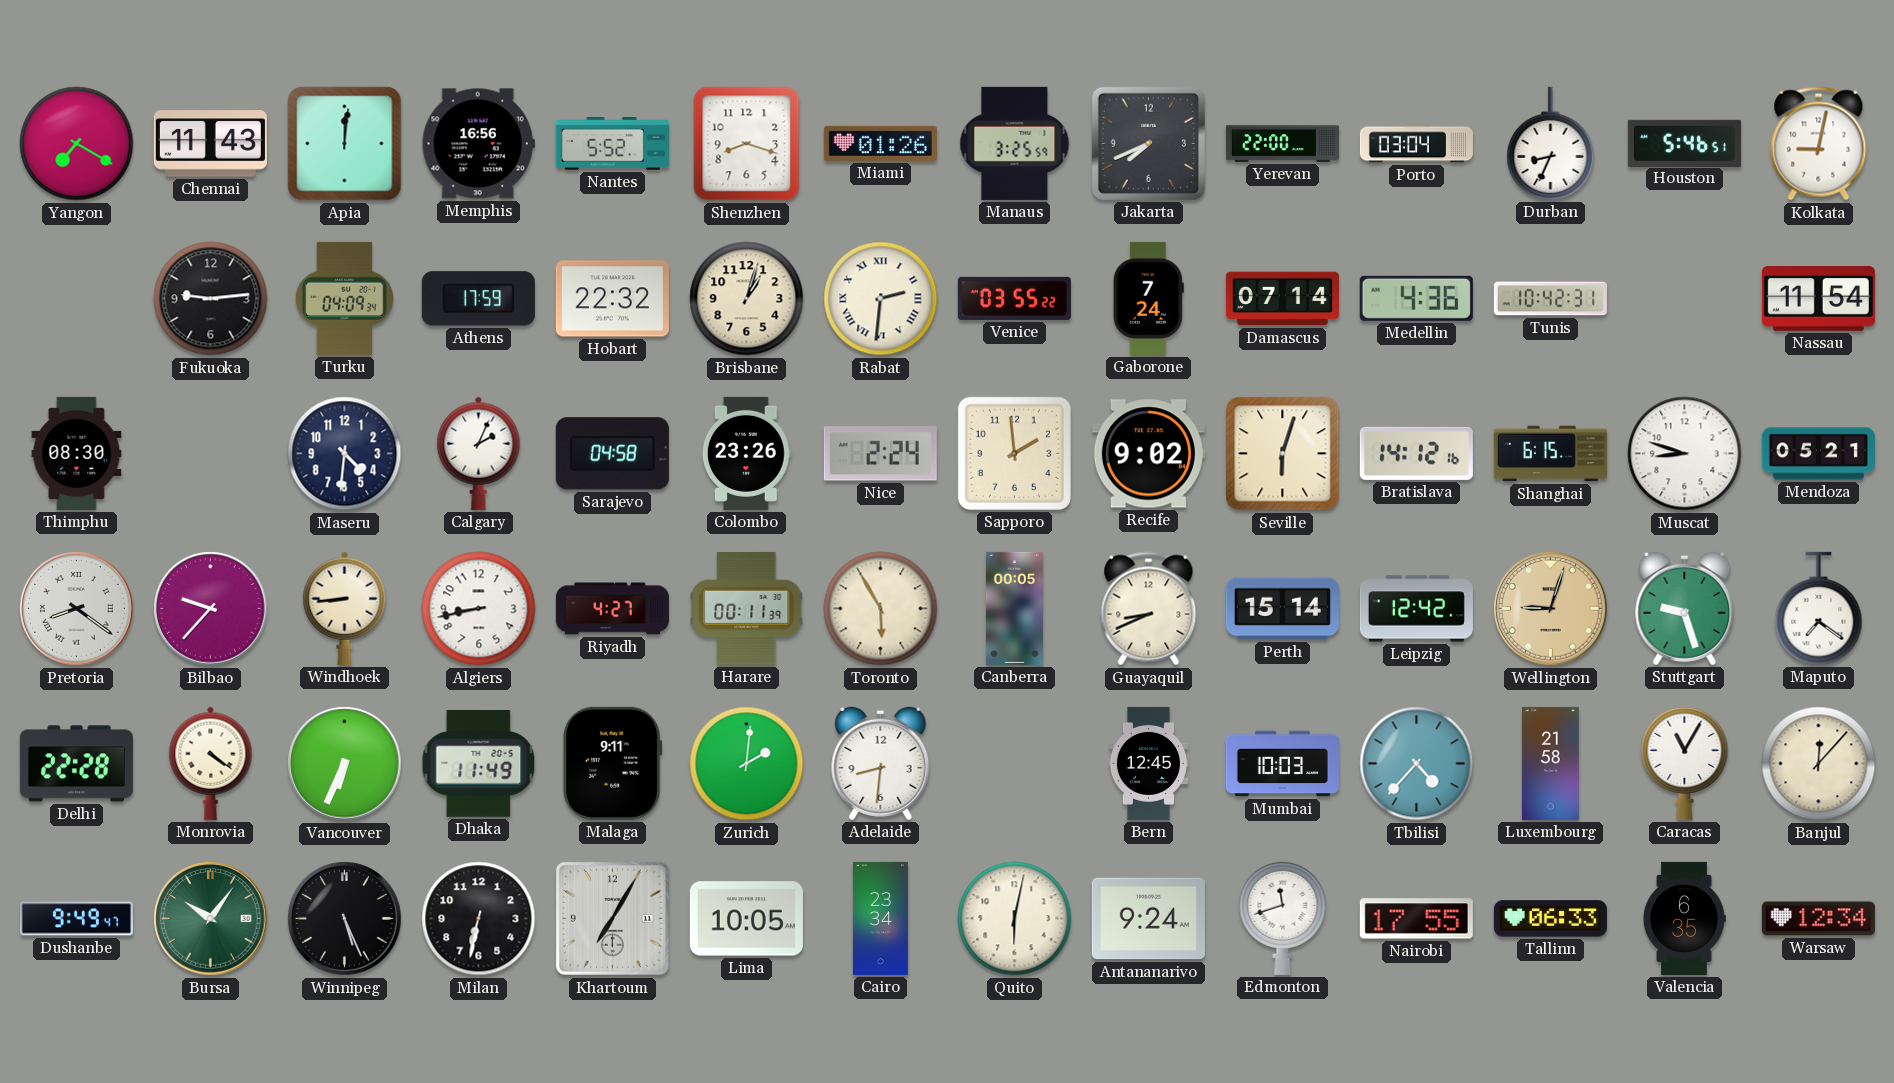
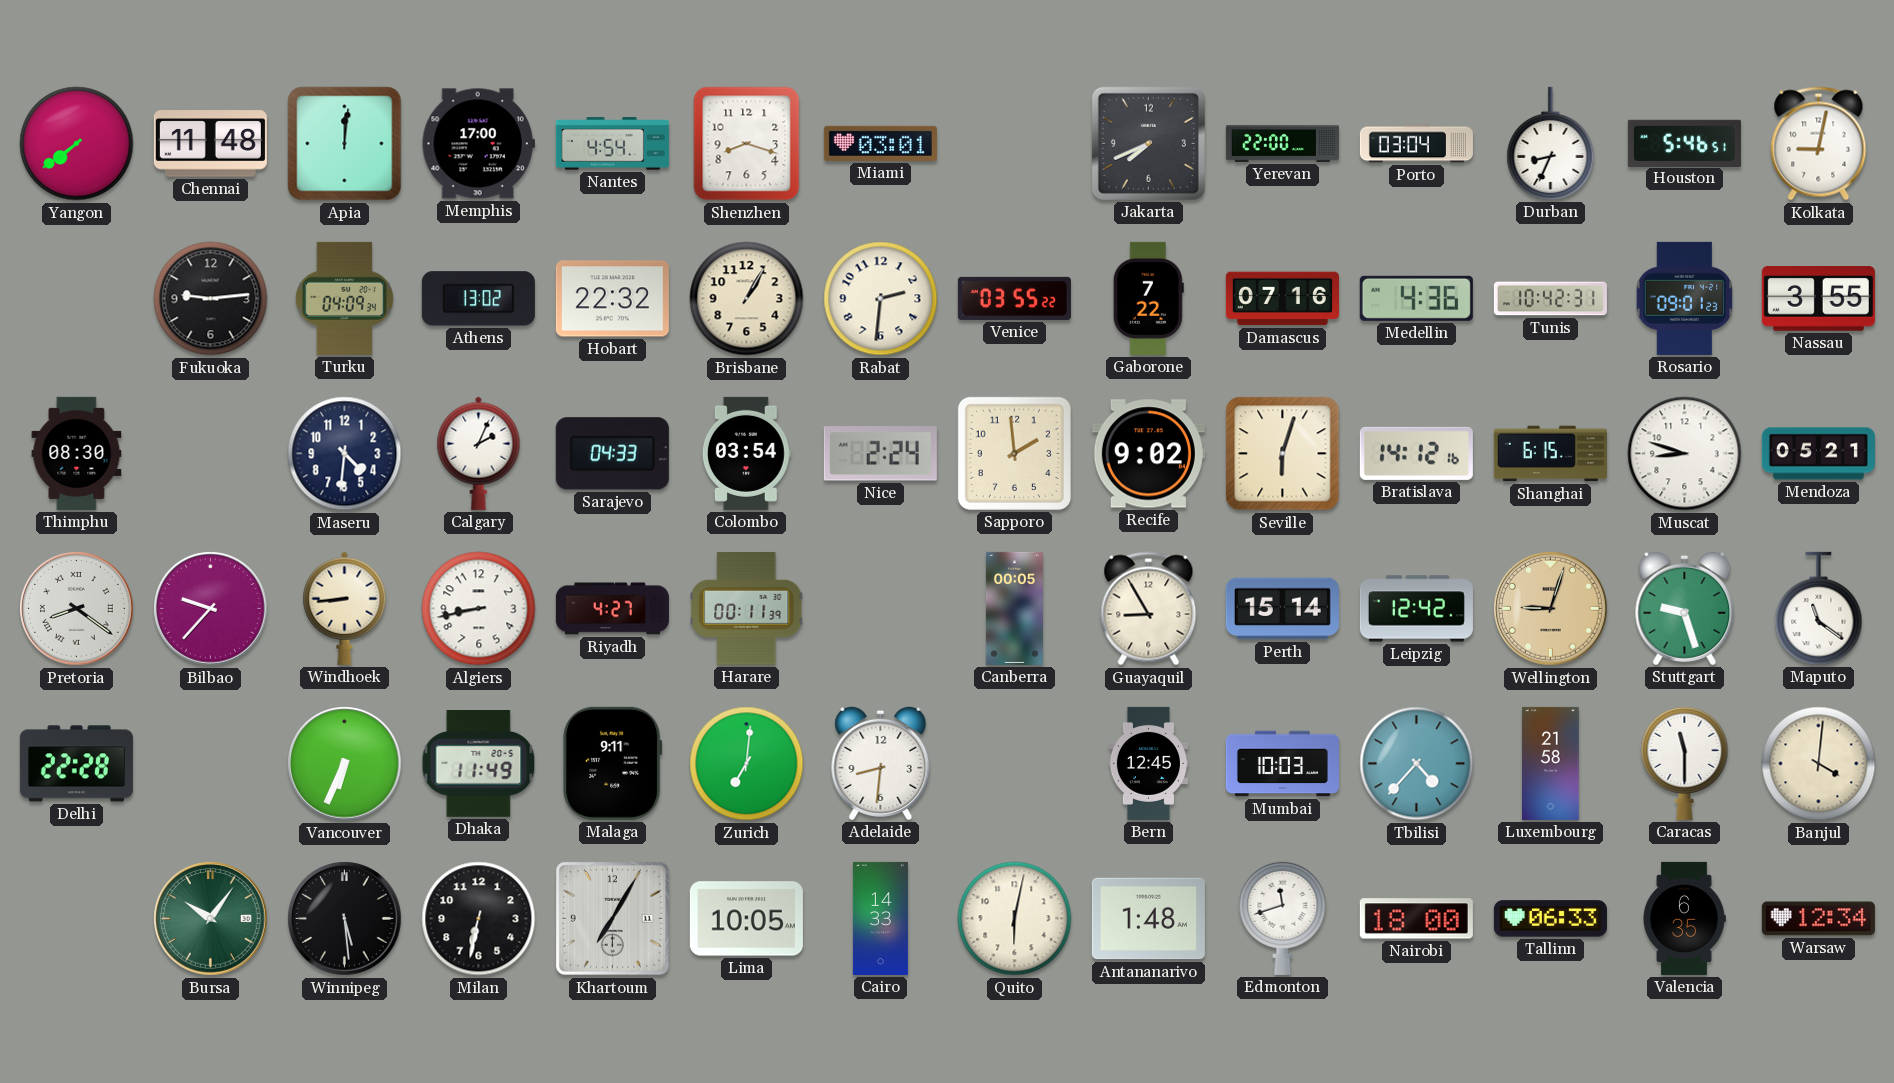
Yangon: 7:20 -> 7:39
Chennai: 11:43 -> 11:48
Memphis: 16:56 -> 17:00
Nantes: 5:52 -> 4:54
Miami: 01:26 -> 03:01
Manaus: 3:25 -> none
Athens: 17:59 -> 13:02
Brisbane: 1:03 -> 1:05
Rabat numerals: Roman -> Arabic
Gaborone: 7:24 -> 7:22
Damascus: 07:14 -> 07:16
Rosario: none -> 09:01
Nassau: 11:54 -> 3:55
Sarajevo: 04:58 -> 04:33
Colombo: 23:26 -> 03:54
Toronto: 5:55 -> none
Guayaquil: 8:41 -> 8:55
Maputo: 7:21 -> 11:21
Monrovia: 4:21 -> none
Zurich: 2:01 -> 7:01
Caracas: 11:05 -> 11:30
Banjul: 12:07 -> 4:01
Dushanbe: 9:49 -> none
Winnipeg: 5:26 -> 5:29
Cairo: 23:34 -> 14:33
Antananarivo: 9:24 -> 1:48
Nairobi: 17:55 -> 18:00
